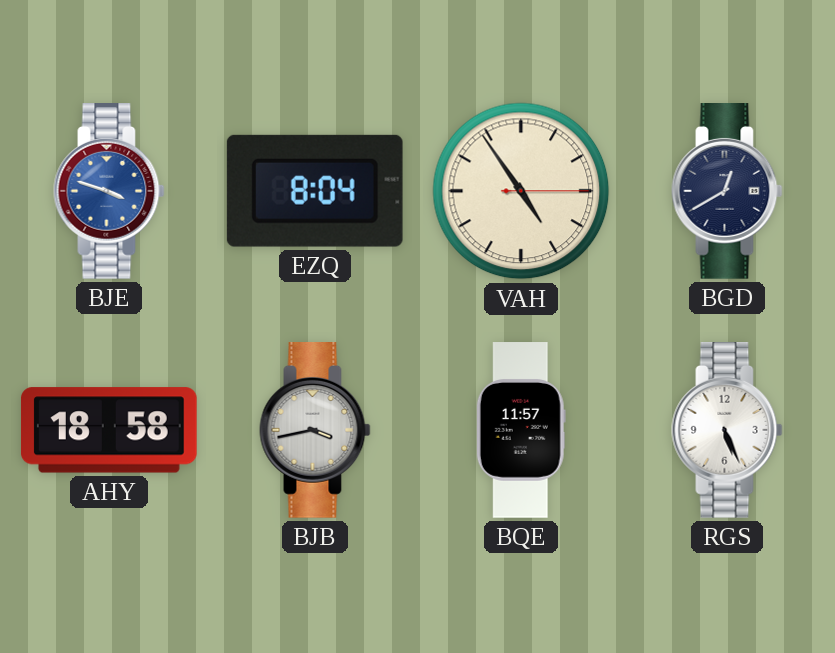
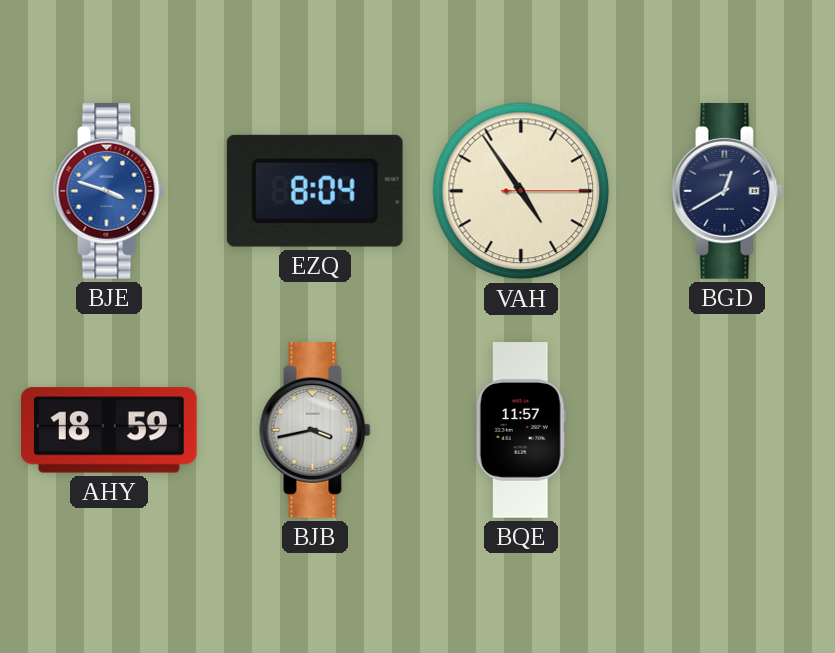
AHY: 18:58 -> 18:59
RGS: 5:26 -> none
